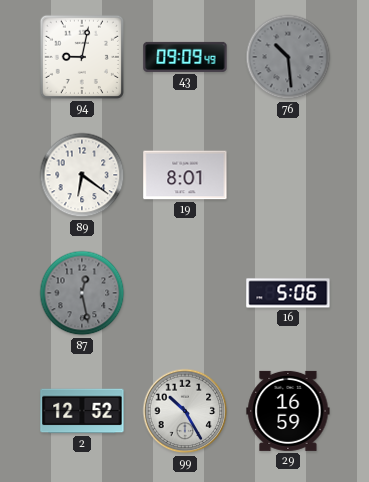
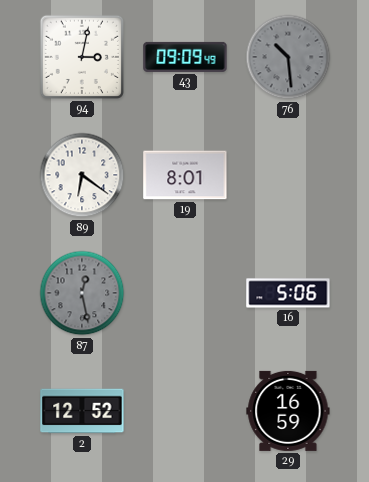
94: 9:02 -> 3:02
99: 10:25 -> none
